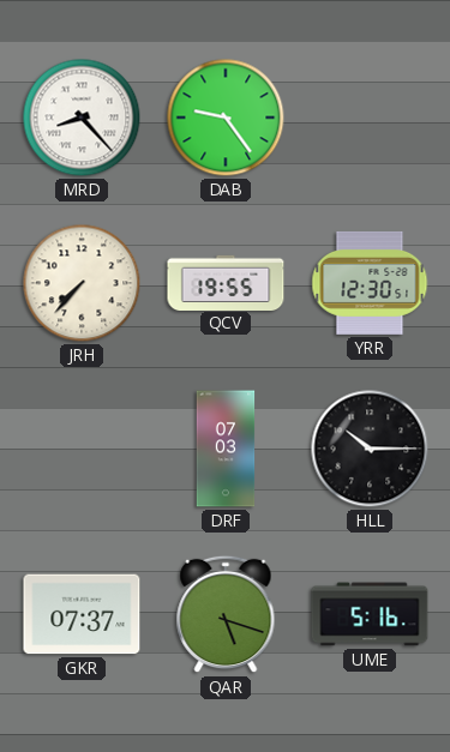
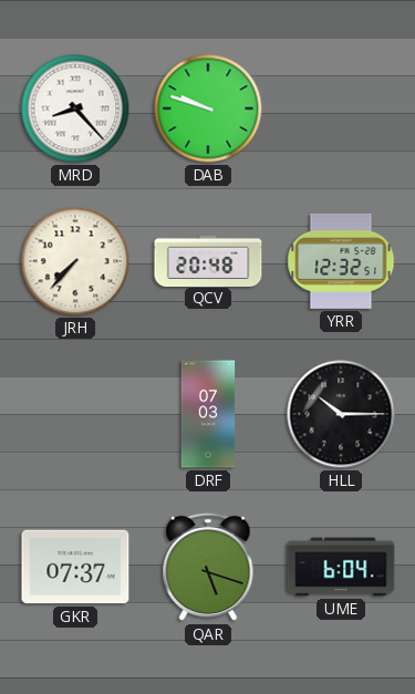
DAB: 9:24 -> 9:48
QCV: 19:55 -> 20:48
YRR: 12:30 -> 12:32
UME: 5:16 -> 6:04
